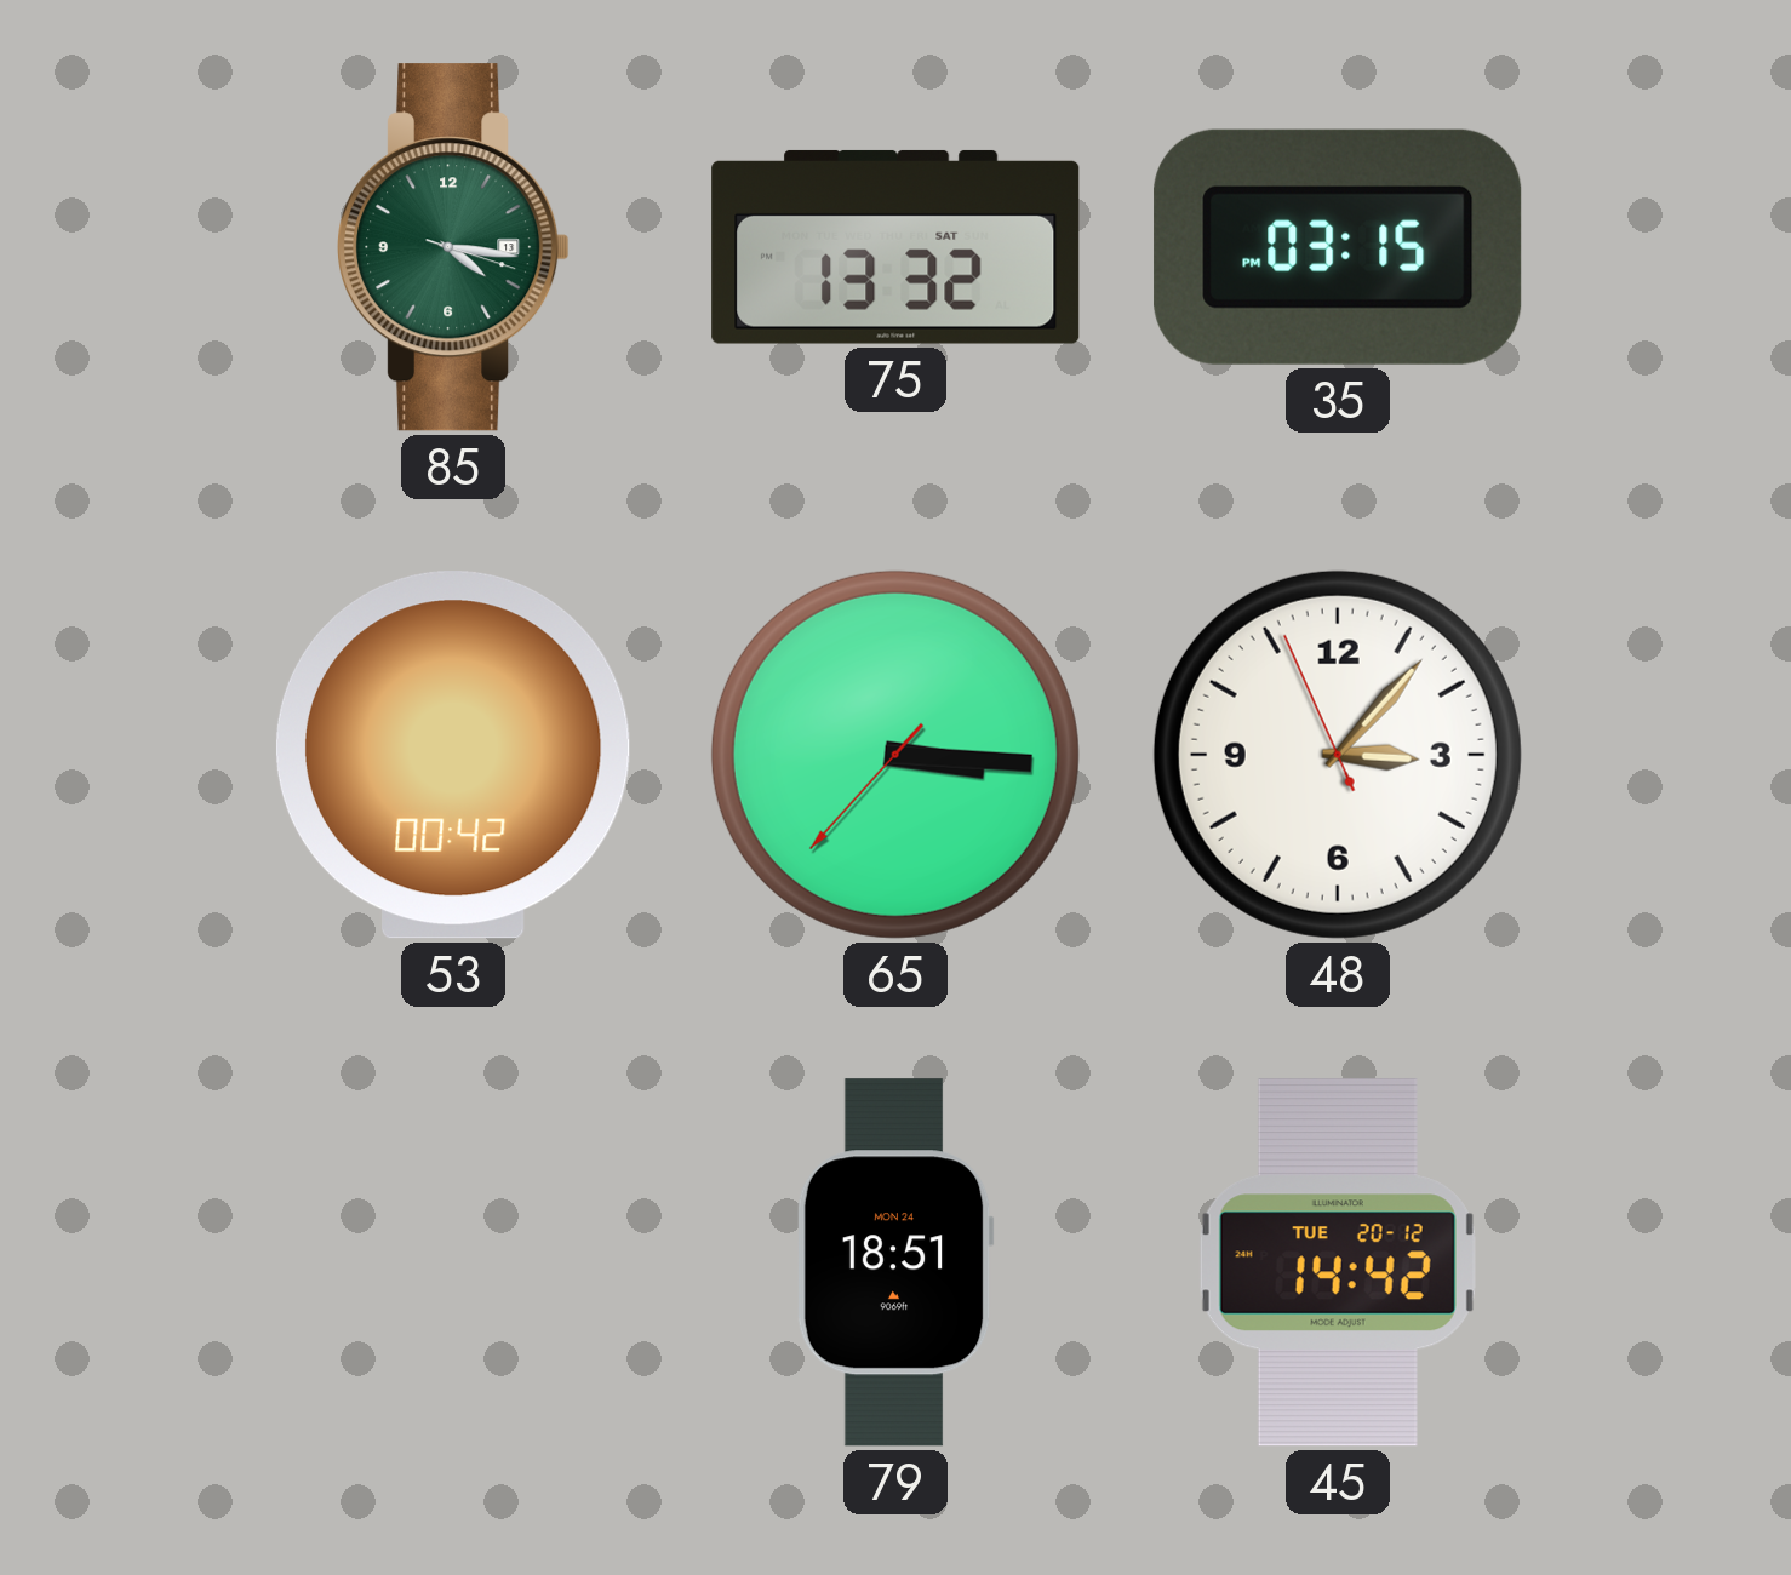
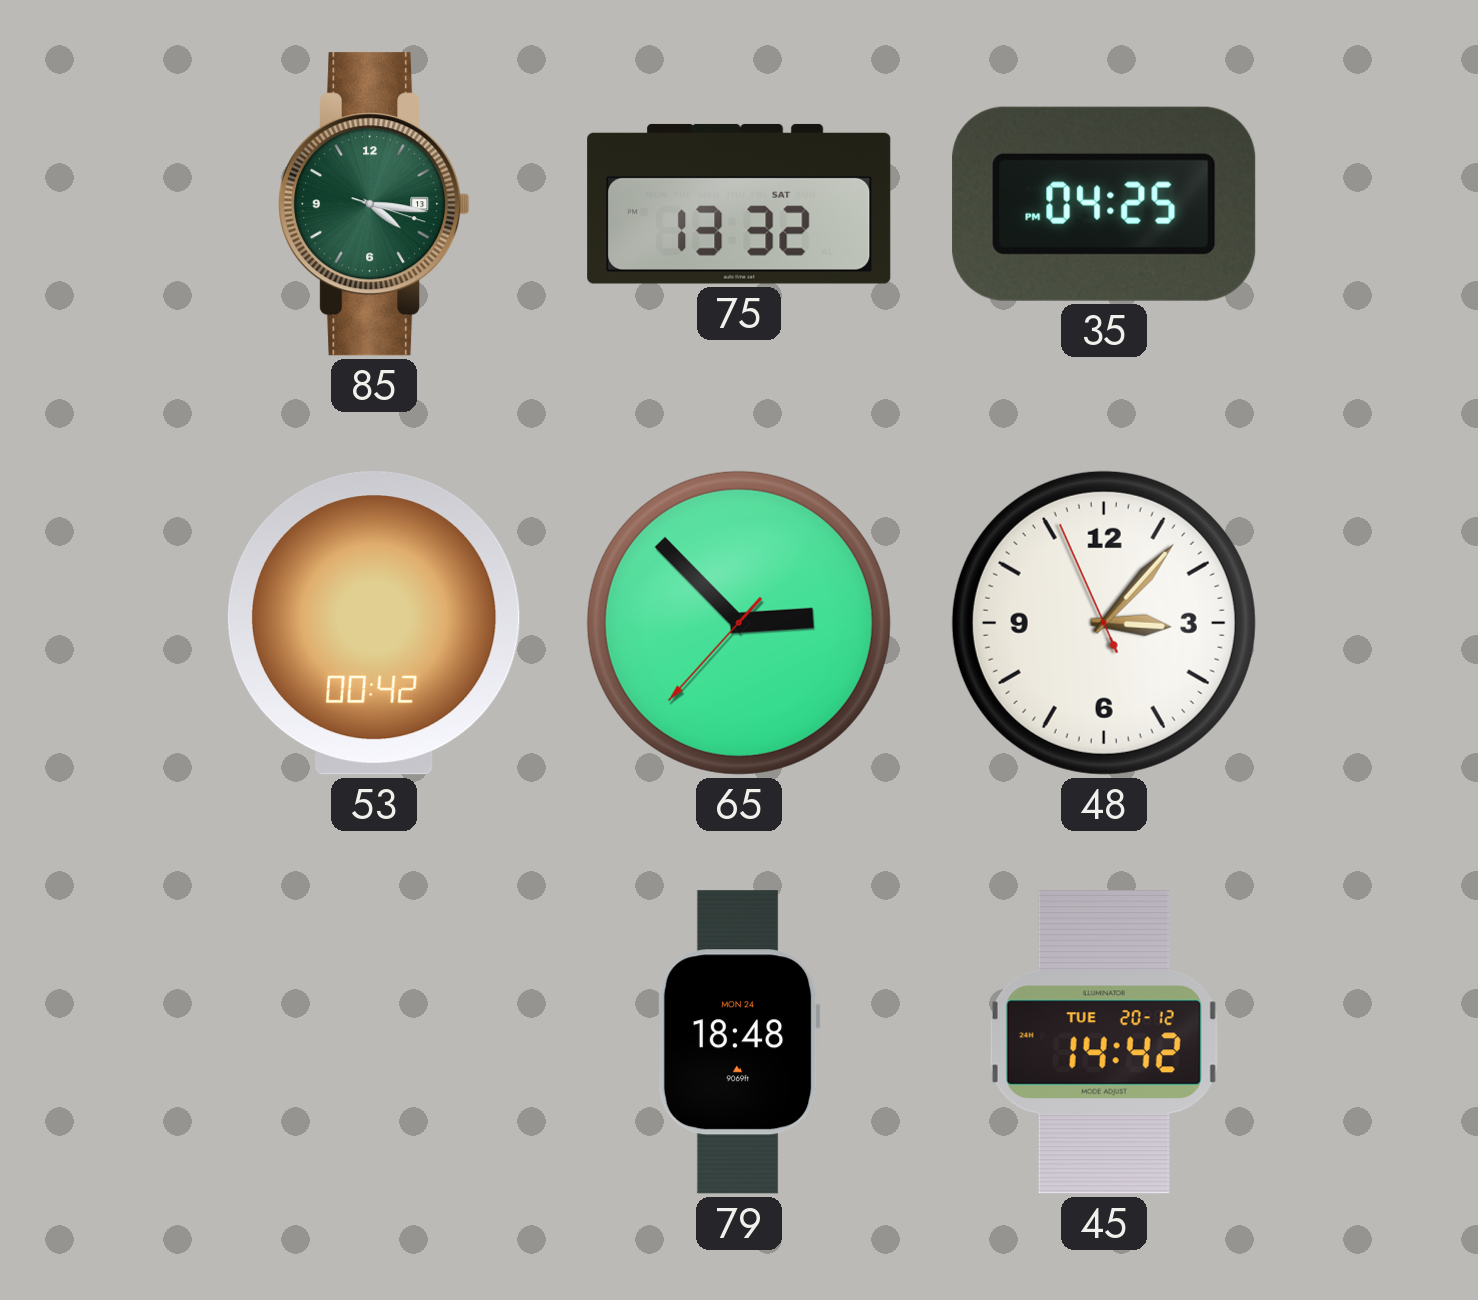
35: 03:15 -> 04:25
65: 3:15 -> 2:52
79: 18:51 -> 18:48
